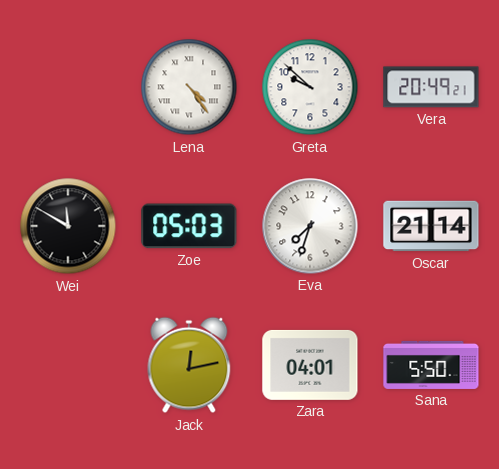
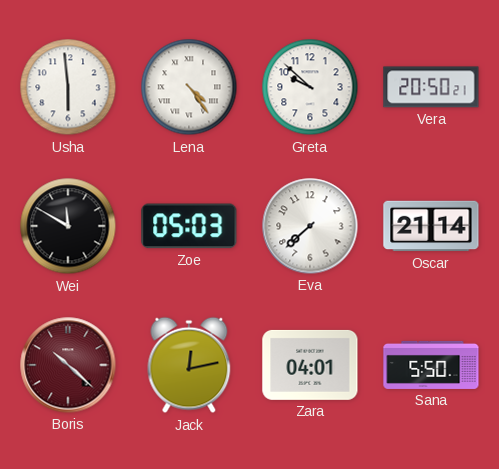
Usha: none -> 5:59
Vera: 20:49 -> 20:50
Eva: 7:33 -> 7:38
Boris: none -> 10:22
